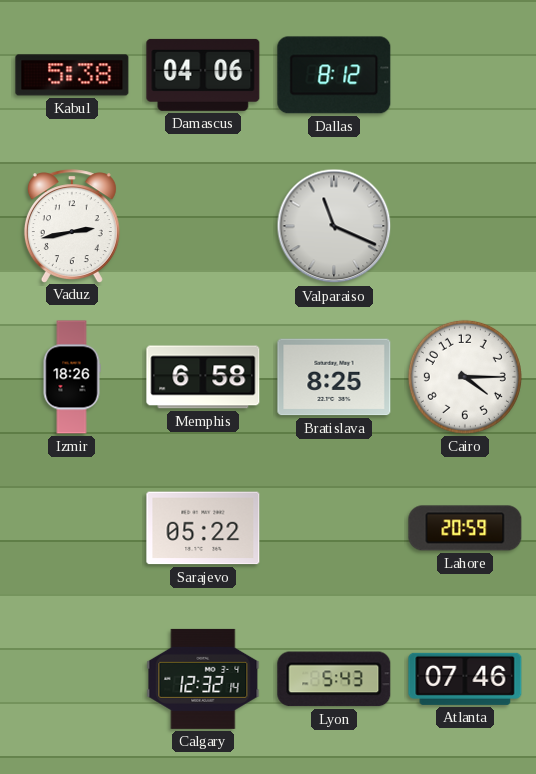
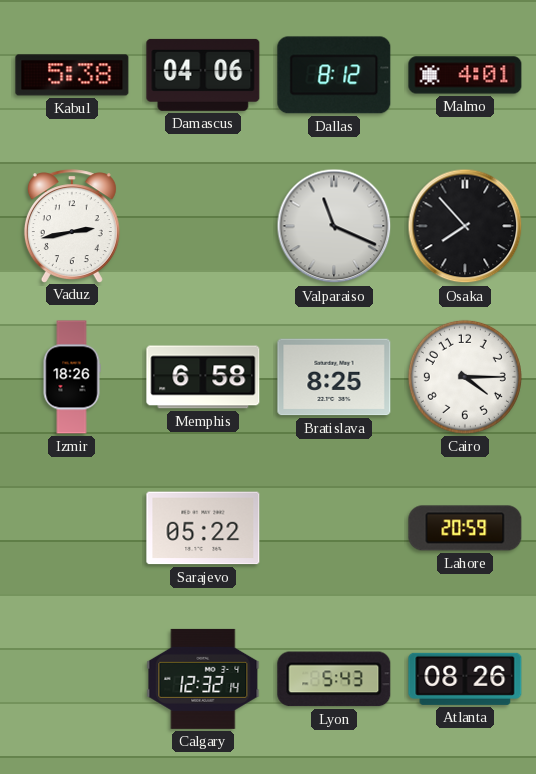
Malmo: none -> 4:01
Osaka: none -> 7:53
Atlanta: 07:46 -> 08:26
